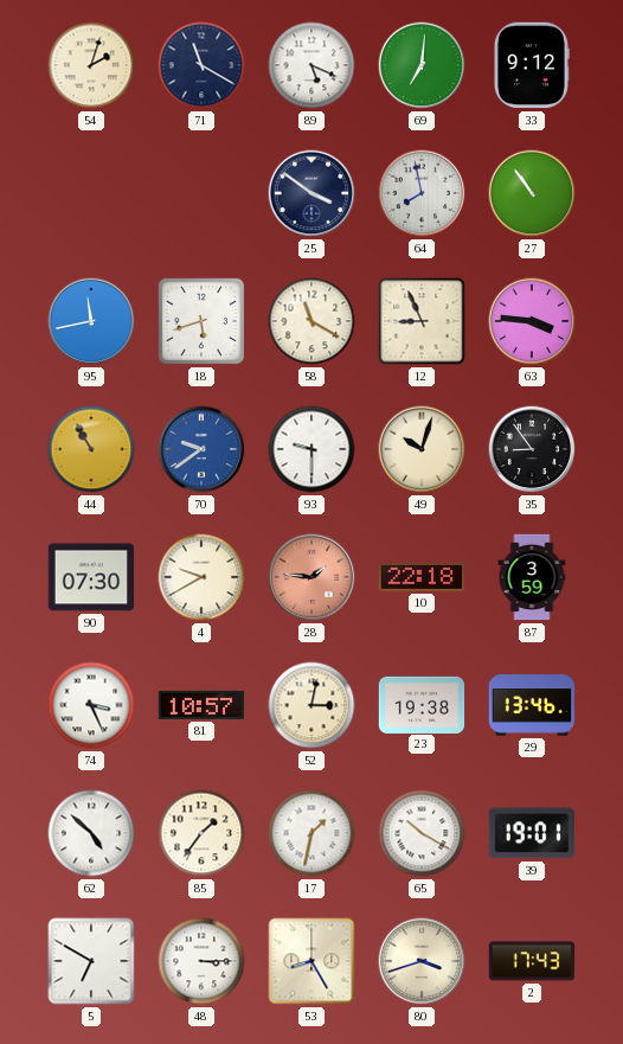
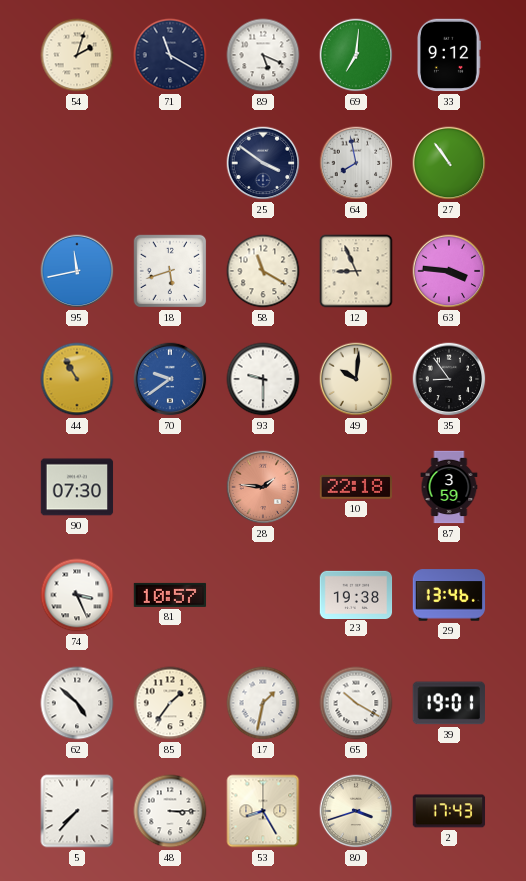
49: 10:03 -> 10:01
4: 9:40 -> none
52: 3:02 -> none
5: 6:50 -> 7:37
